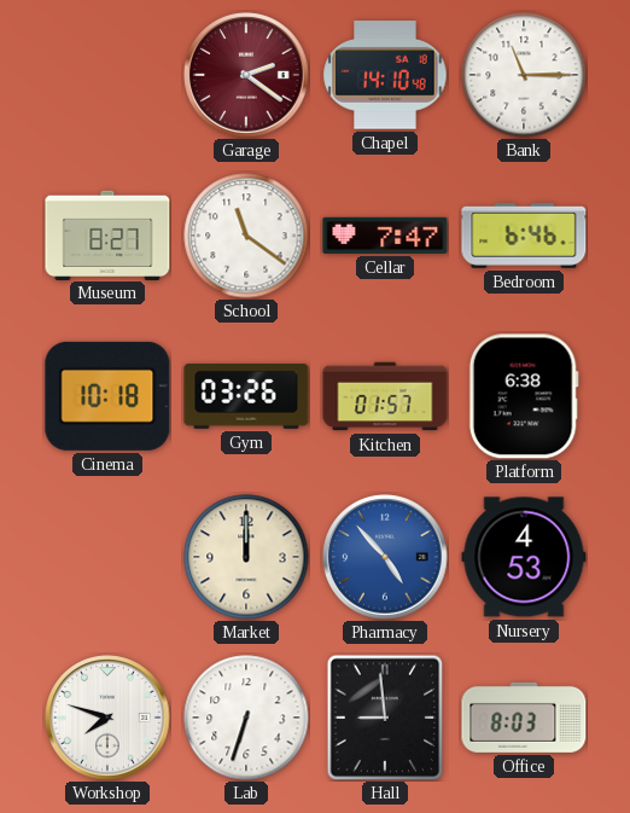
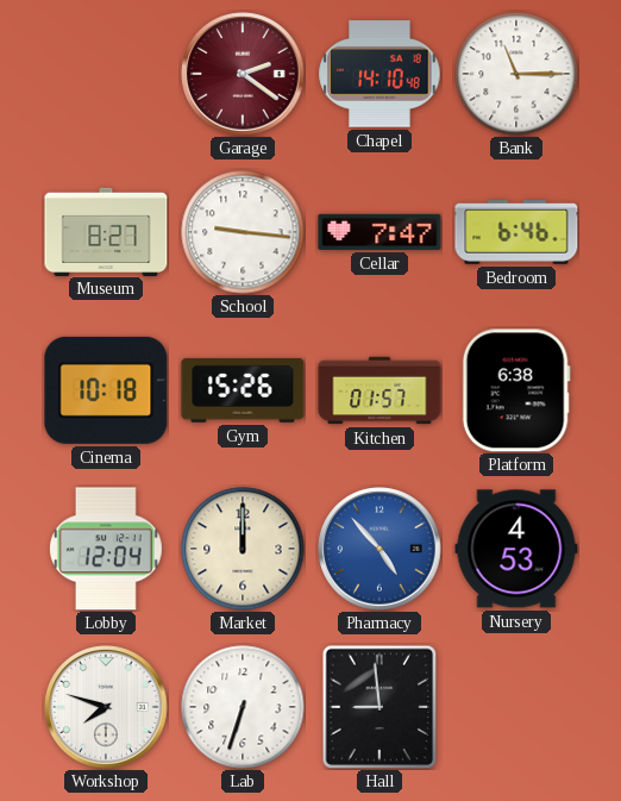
School: 11:21 -> 9:16
Gym: 03:26 -> 15:26
Lobby: none -> 12:04
Office: 8:03 -> none
